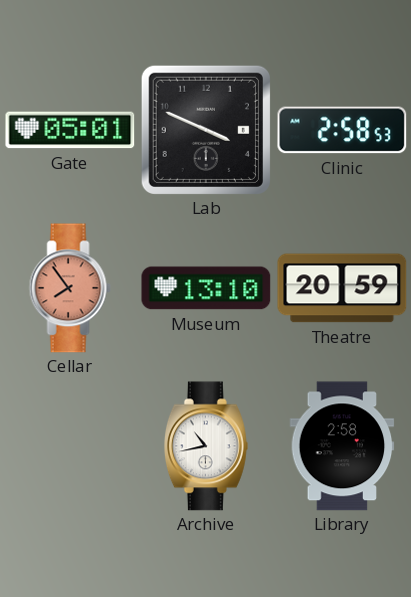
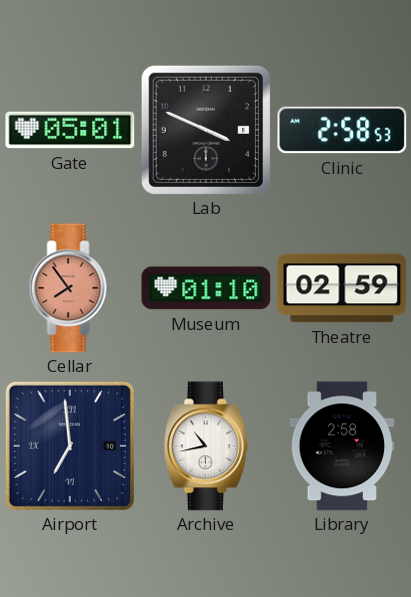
Museum: 13:10 -> 01:10
Theatre: 20:59 -> 02:59
Airport: none -> 6:59
